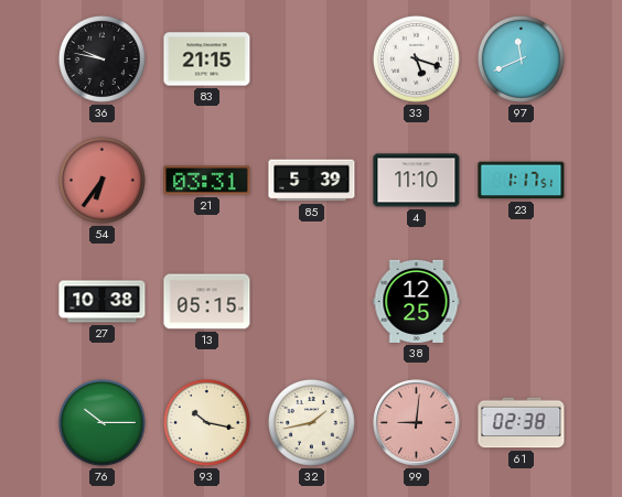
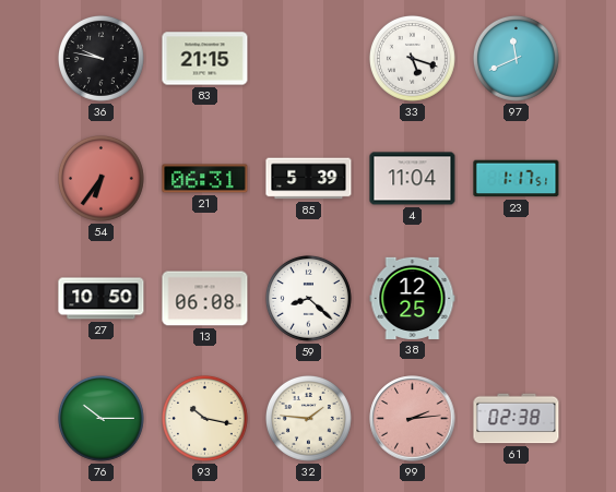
21: 03:31 -> 06:31
4: 11:10 -> 11:04
27: 10:38 -> 10:50
13: 05:15 -> 06:08
59: none -> 8:22
32: 1:43 -> 1:46
99: 9:01 -> 2:14
